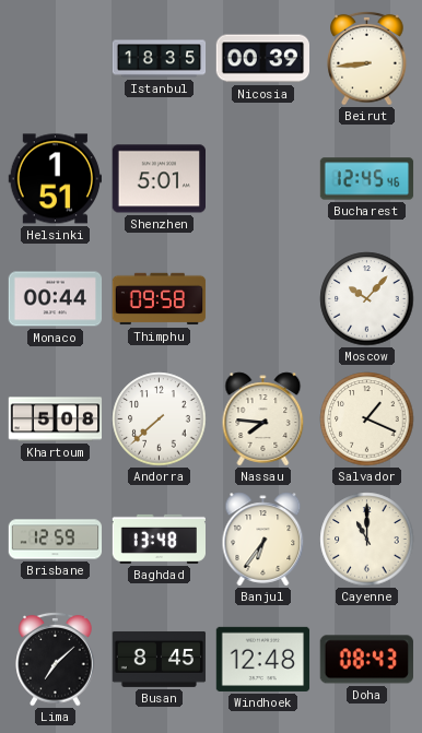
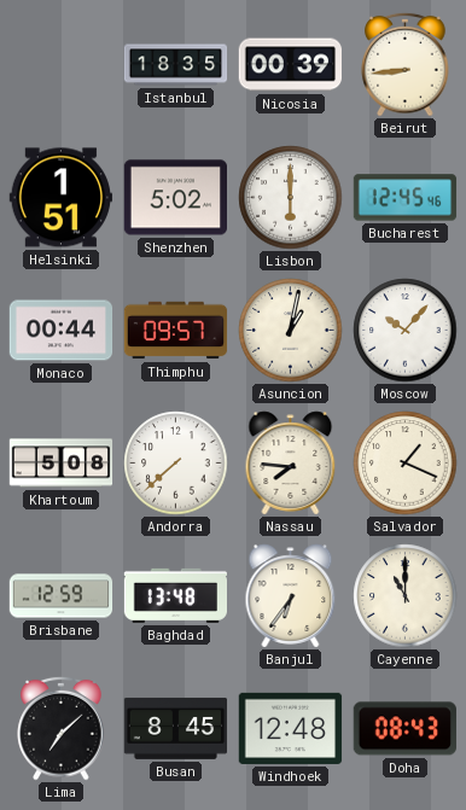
Shenzhen: 5:01 -> 5:02
Lisbon: none -> 6:00
Thimphu: 09:58 -> 09:57
Asuncion: none -> 1:02
